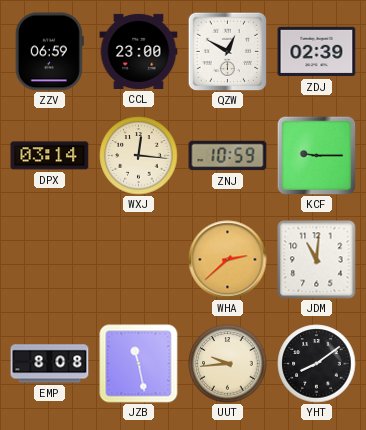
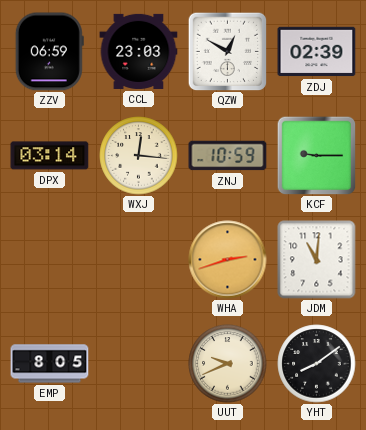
CCL: 23:00 -> 23:03
WHA: 2:38 -> 2:42
EMP: 8:08 -> 8:05
JZB: 11:28 -> none
UUT: 9:44 -> 9:41
